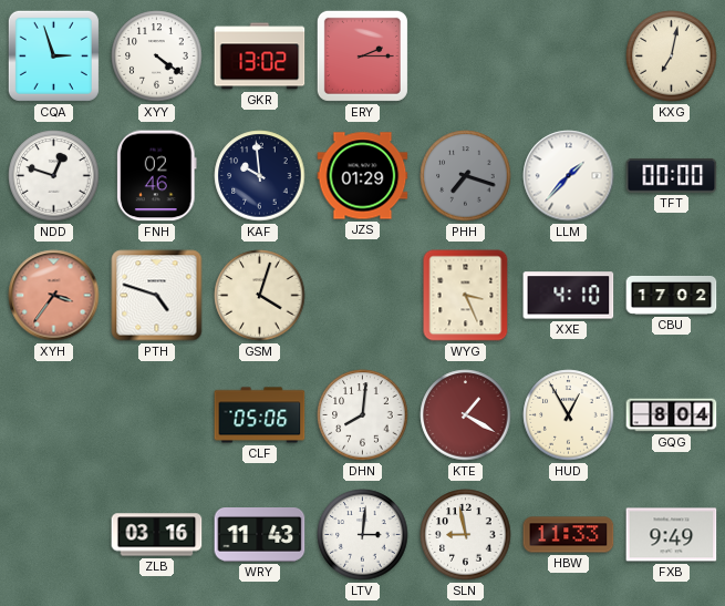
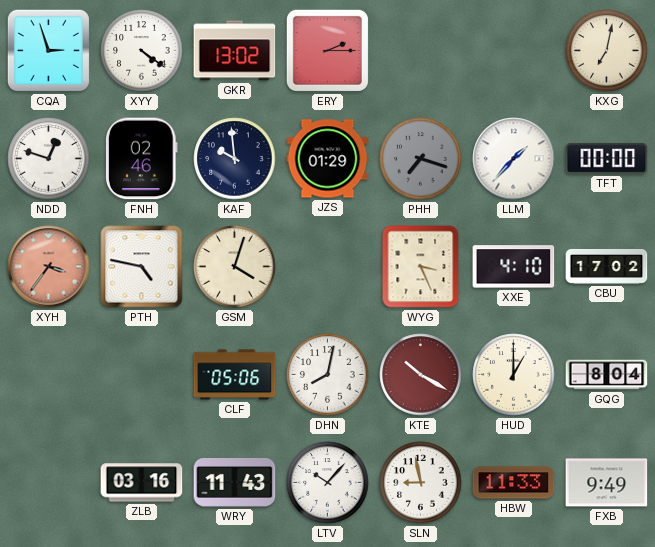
PTH: 4:48 -> 4:47
DHN: 8:01 -> 8:02
KTE: 1:20 -> 10:20
HUD: 12:55 -> 1:00
LTV: 3:01 -> 10:07
